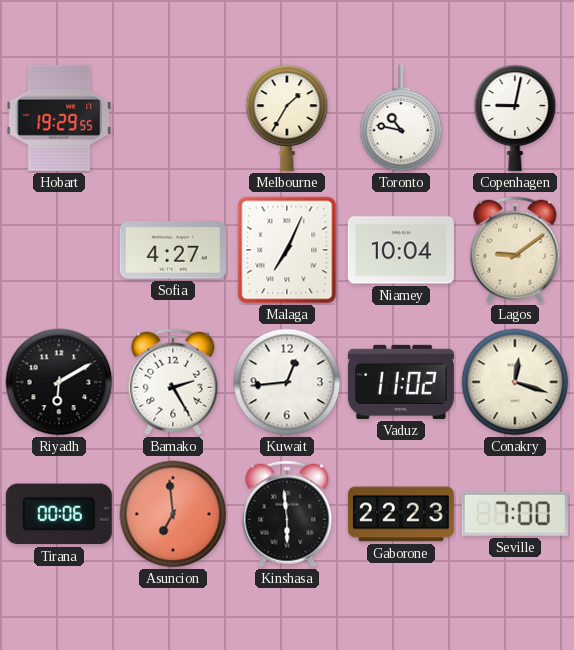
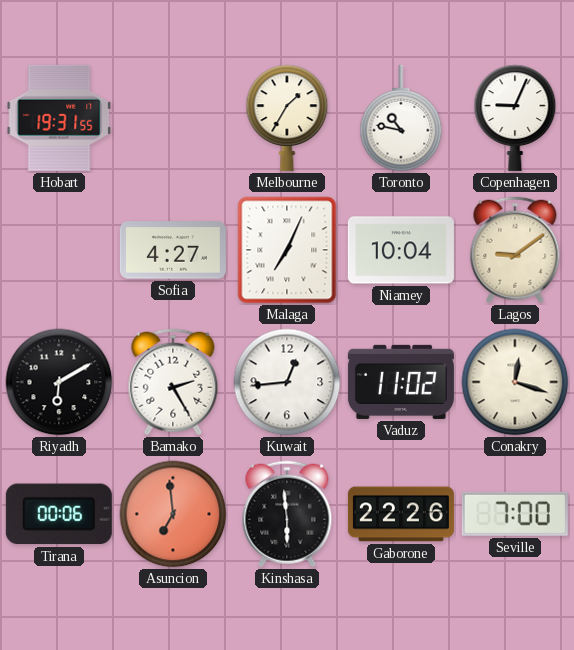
Hobart: 19:29 -> 19:31
Copenhagen: 9:02 -> 9:04
Gaborone: 22:23 -> 22:26
